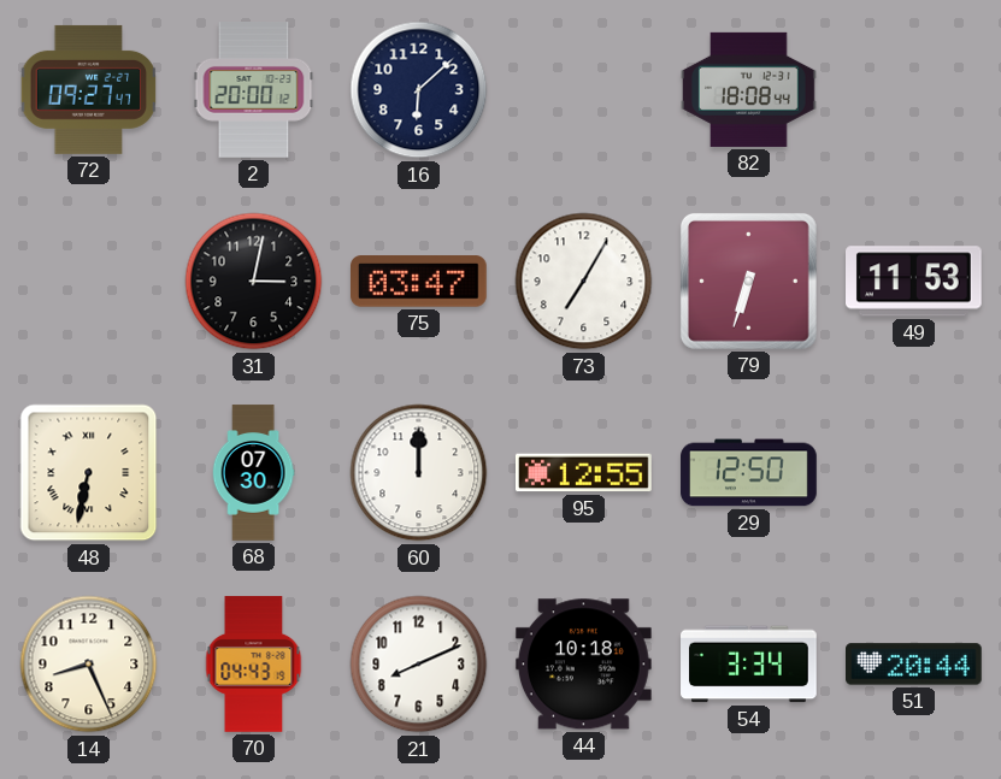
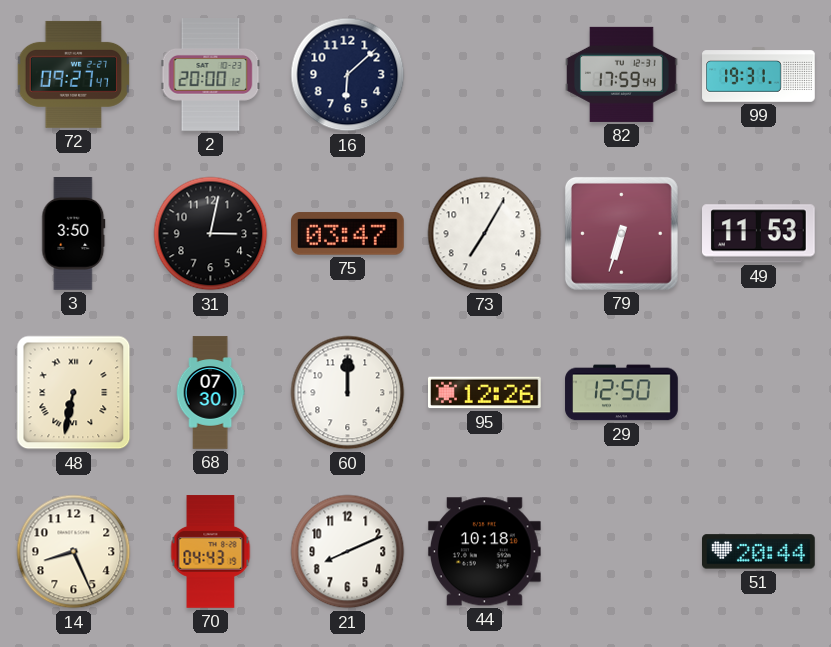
82: 18:08 -> 17:59
99: none -> 19:31
3: none -> 3:50
95: 12:55 -> 12:26
54: 3:34 -> none
